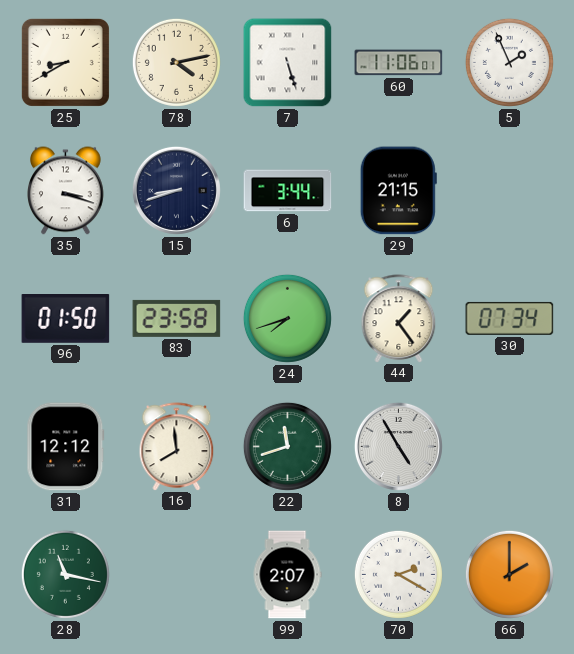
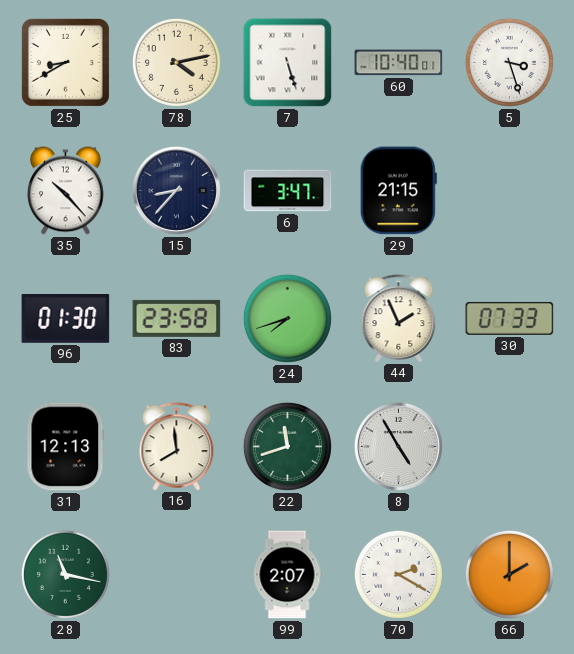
60: 11:06 -> 10:40
5: 1:56 -> 3:27
35: 3:18 -> 10:23
15: 8:42 -> 8:37
6: 3:44 -> 3:47
96: 01:50 -> 01:30
44: 1:24 -> 1:56
30: 07:34 -> 07:33
31: 12:12 -> 12:13
